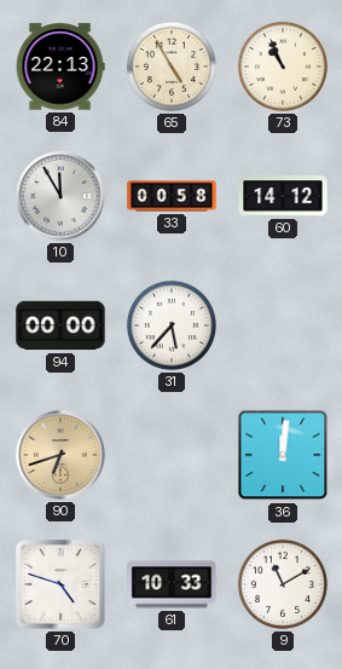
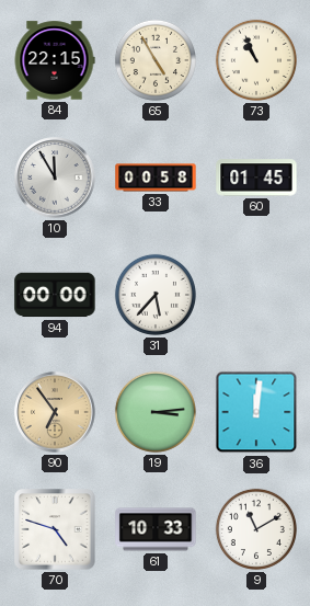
84: 22:13 -> 22:15
60: 14:12 -> 01:45
90: 6:42 -> 6:54
19: none -> 3:14
